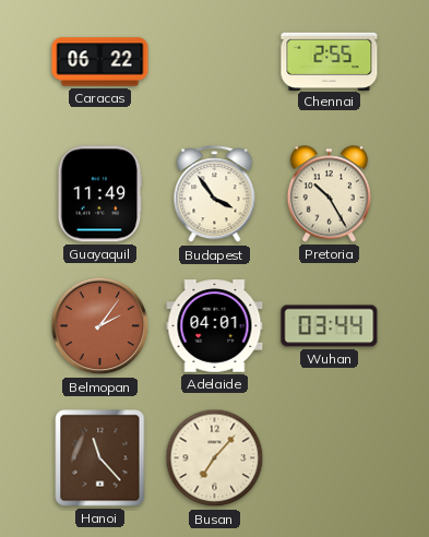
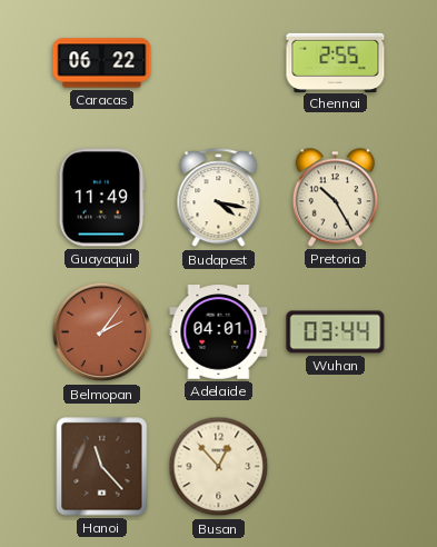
Budapest: 3:54 -> 4:17
Busan: 7:07 -> 12:53
